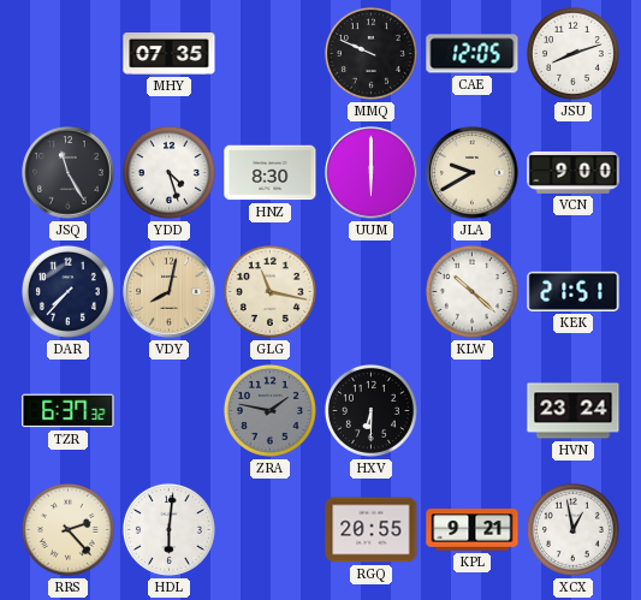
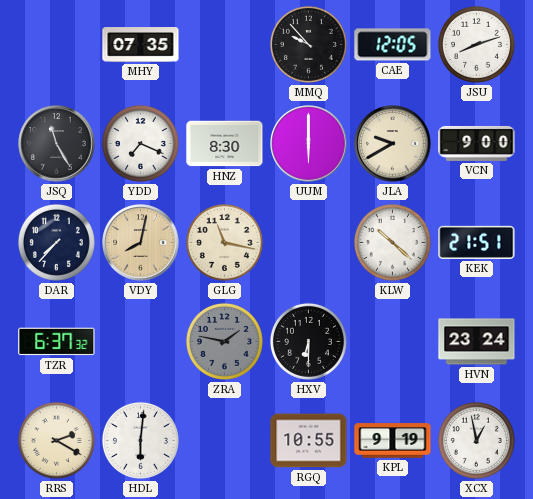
MMQ: 9:49 -> 9:53
YDD: 4:27 -> 7:19
RRS: 2:23 -> 2:20
RGQ: 20:55 -> 10:55
KPL: 9:21 -> 9:19
